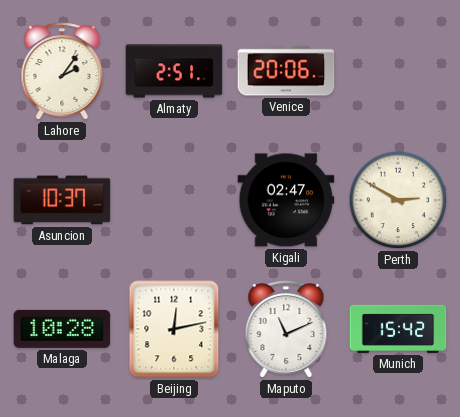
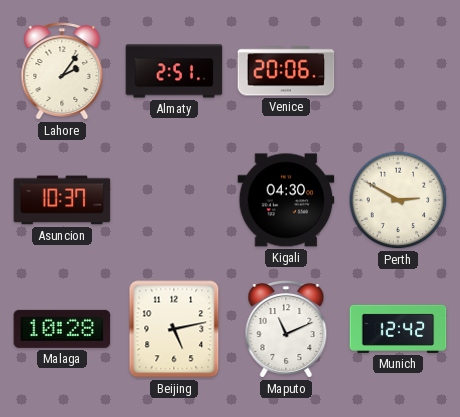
Kigali: 02:47 -> 04:30
Beijing: 12:13 -> 5:13
Munich: 15:42 -> 12:42
